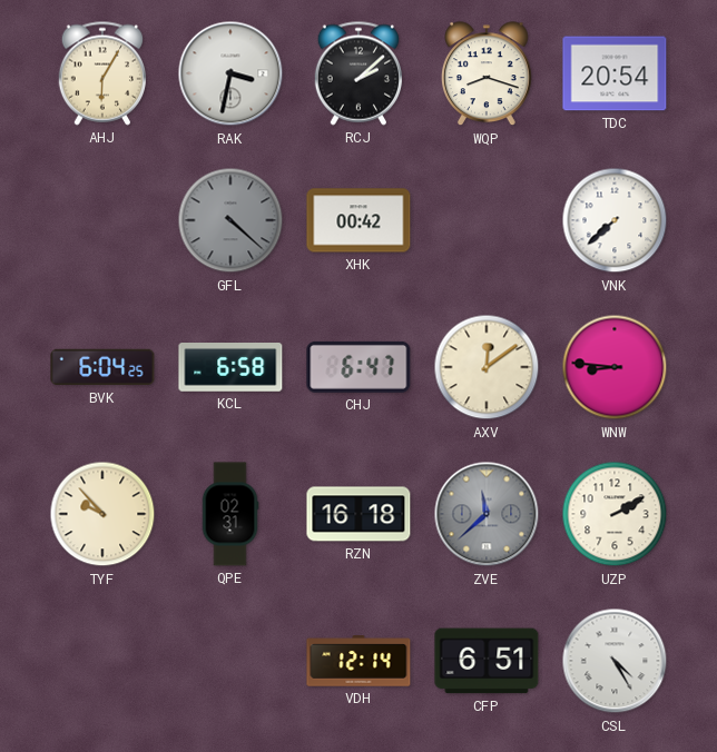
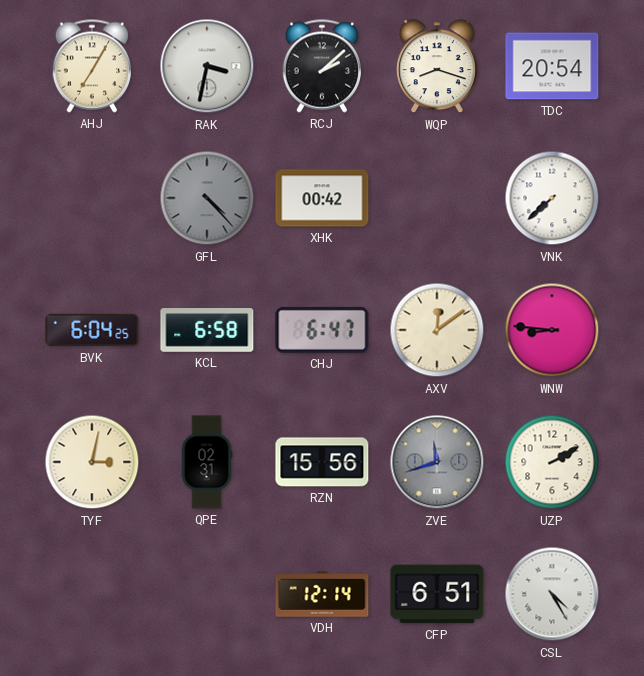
AHJ: 6:05 -> 7:05
GFL: 4:22 -> 4:23
TYF: 9:53 -> 3:02
RZN: 16:18 -> 15:56
ZVE: 11:38 -> 11:42
